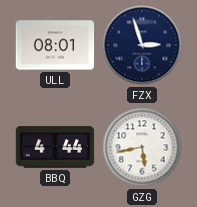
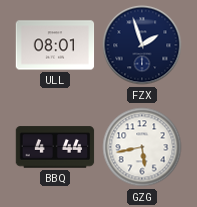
FZX: 2:57 -> 1:57
